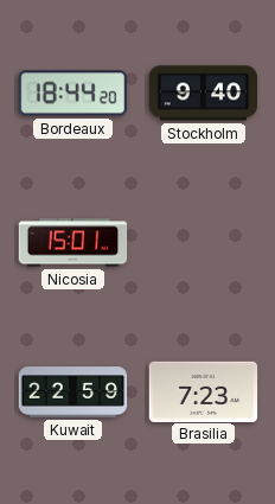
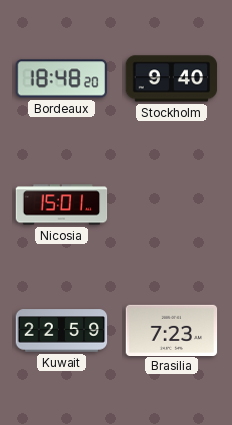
Bordeaux: 18:44 -> 18:48
